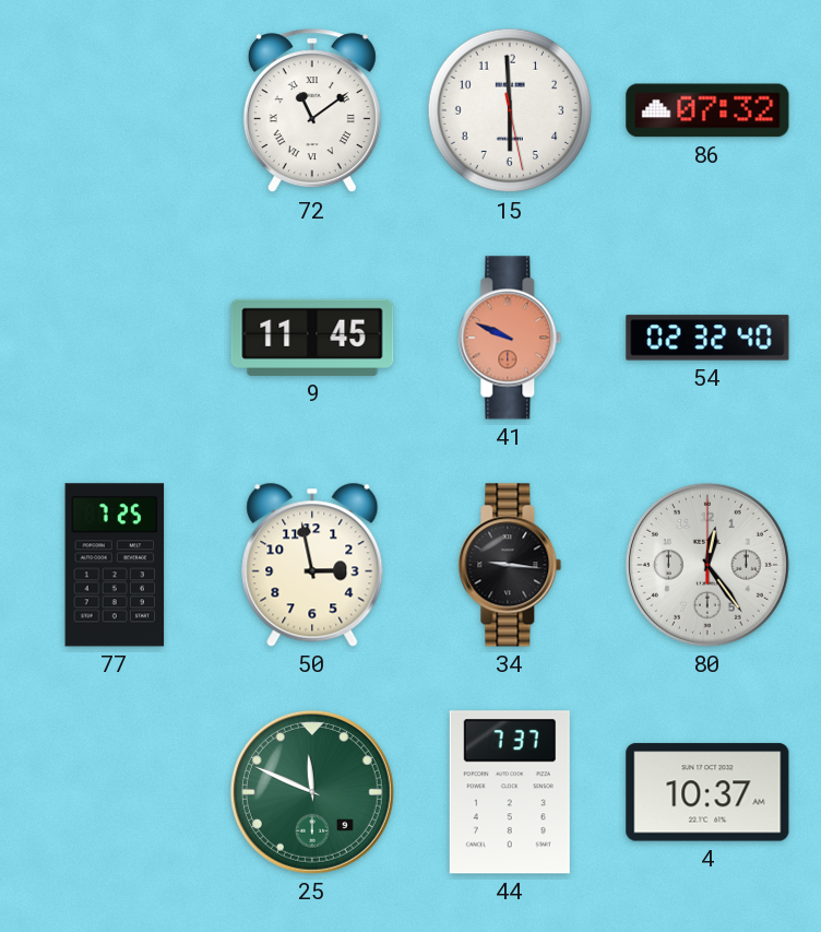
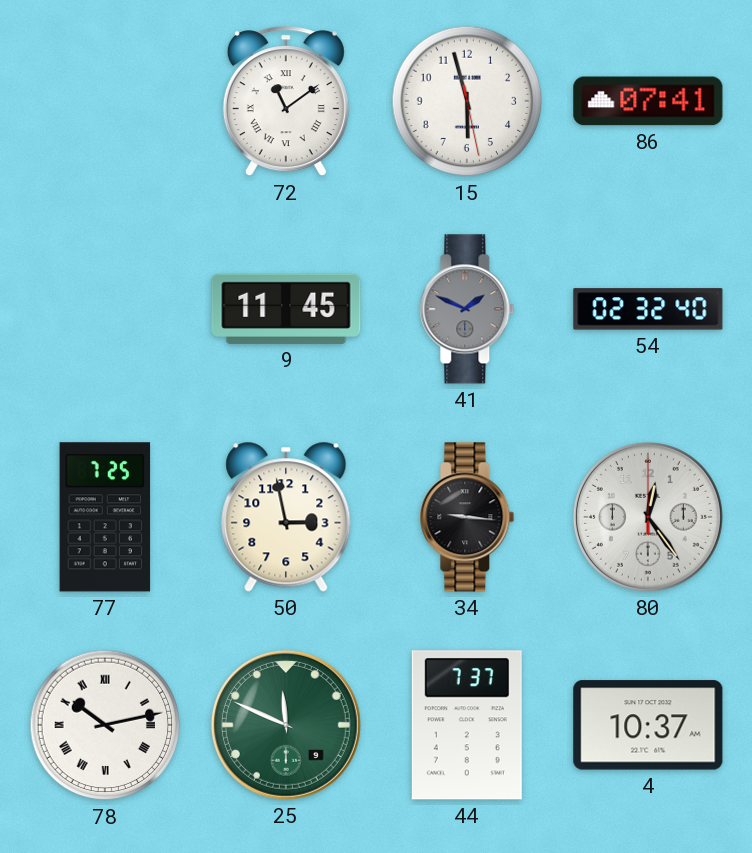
15: 5:59 -> 5:57
86: 07:32 -> 07:41
41: 9:49 -> 1:49
41 dial: salmon -> grey
78: none -> 10:13
